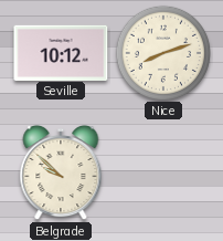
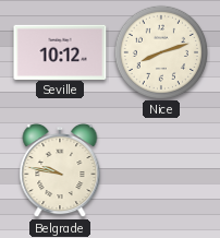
Belgrade: 9:52 -> 9:47
